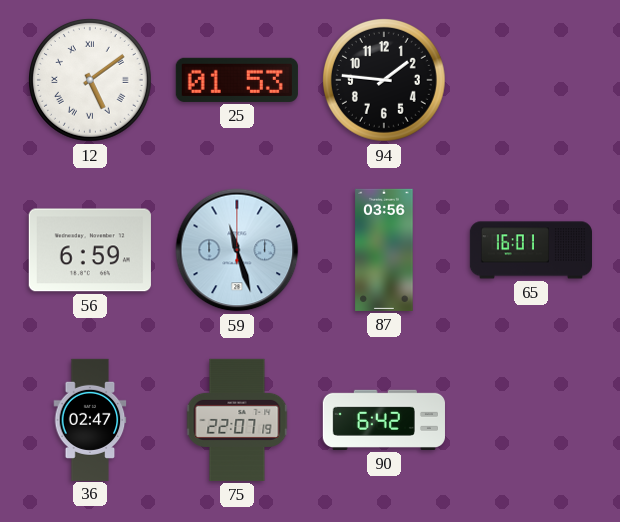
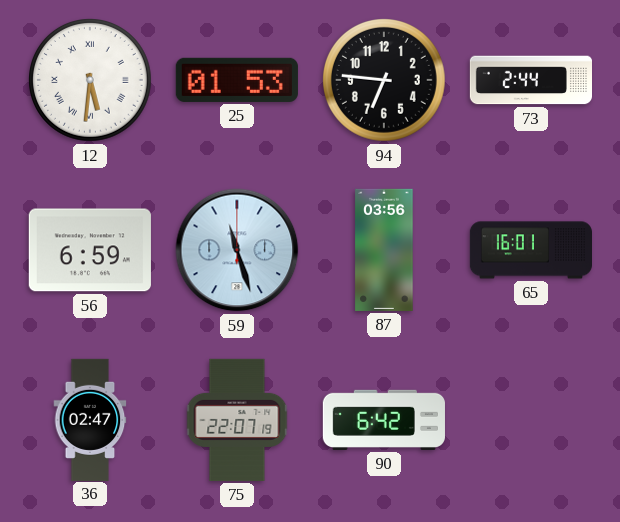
12: 5:09 -> 5:31
94: 1:46 -> 6:46
73: none -> 2:44
